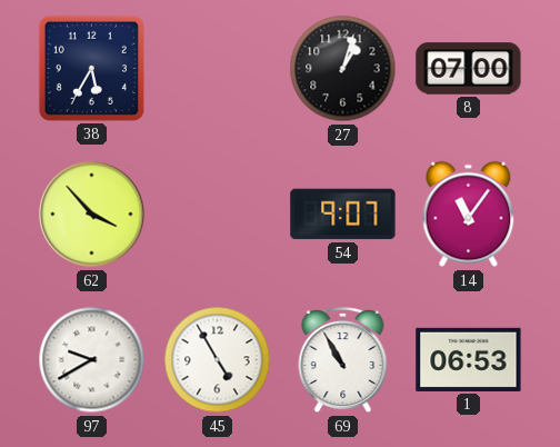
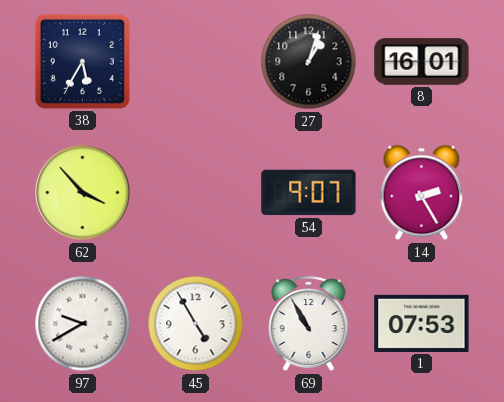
8: 07:00 -> 16:01
14: 11:06 -> 2:25
1: 06:53 -> 07:53
